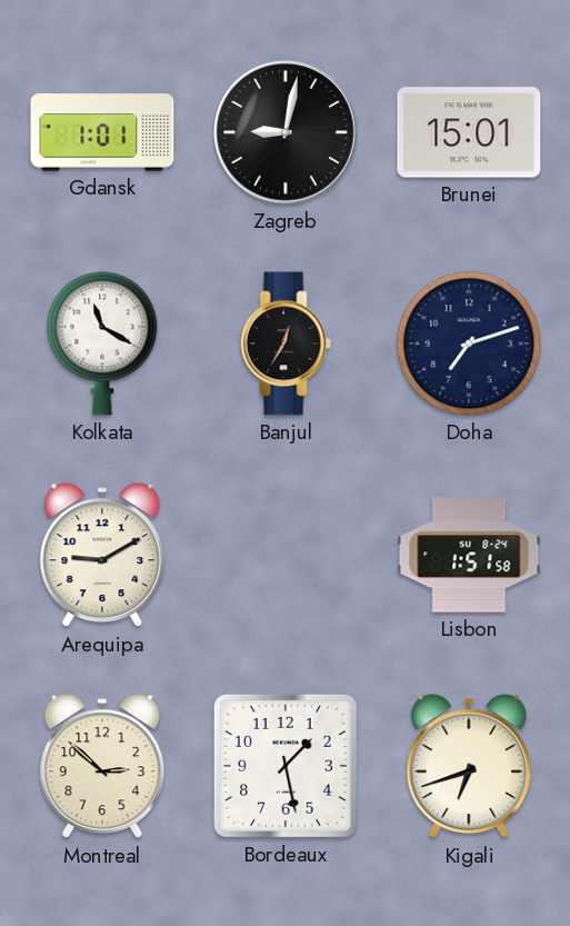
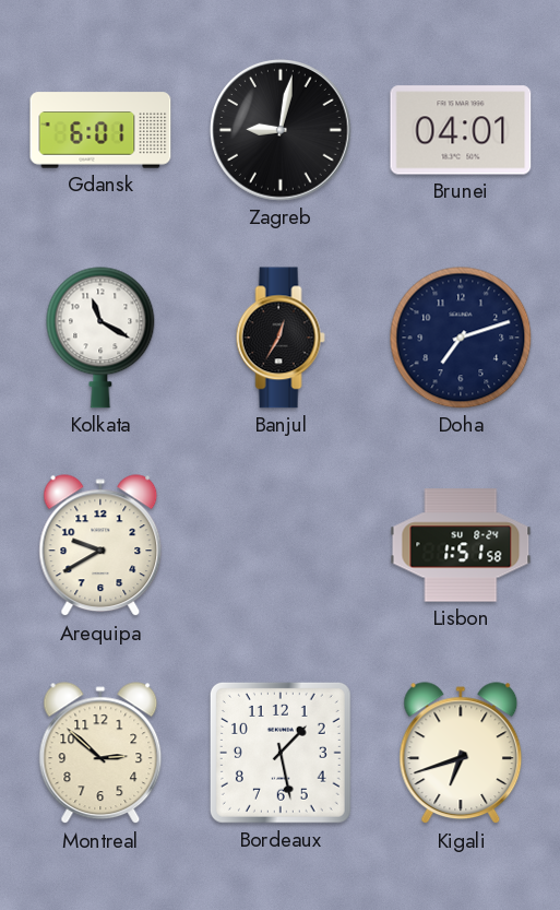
Gdansk: 1:01 -> 6:01
Brunei: 15:01 -> 04:01
Arequipa: 9:10 -> 9:40
